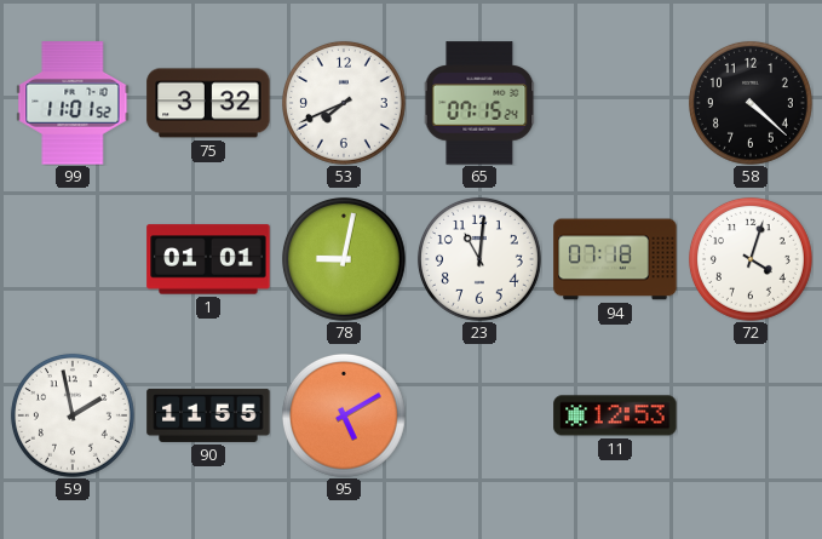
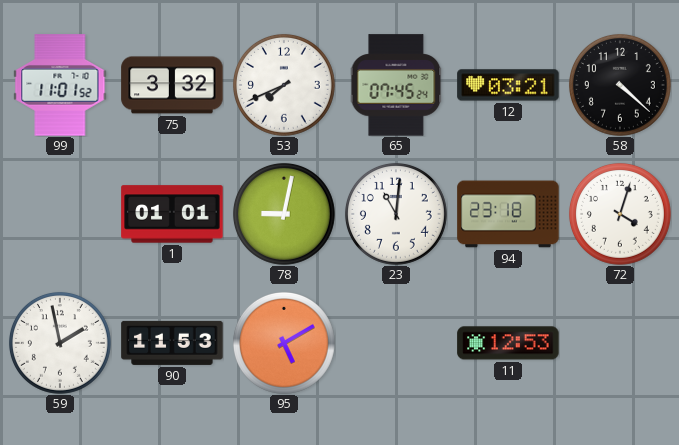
65: 07:15 -> 07:45
12: none -> 03:21
94: 07:18 -> 23:18
90: 11:55 -> 11:53
